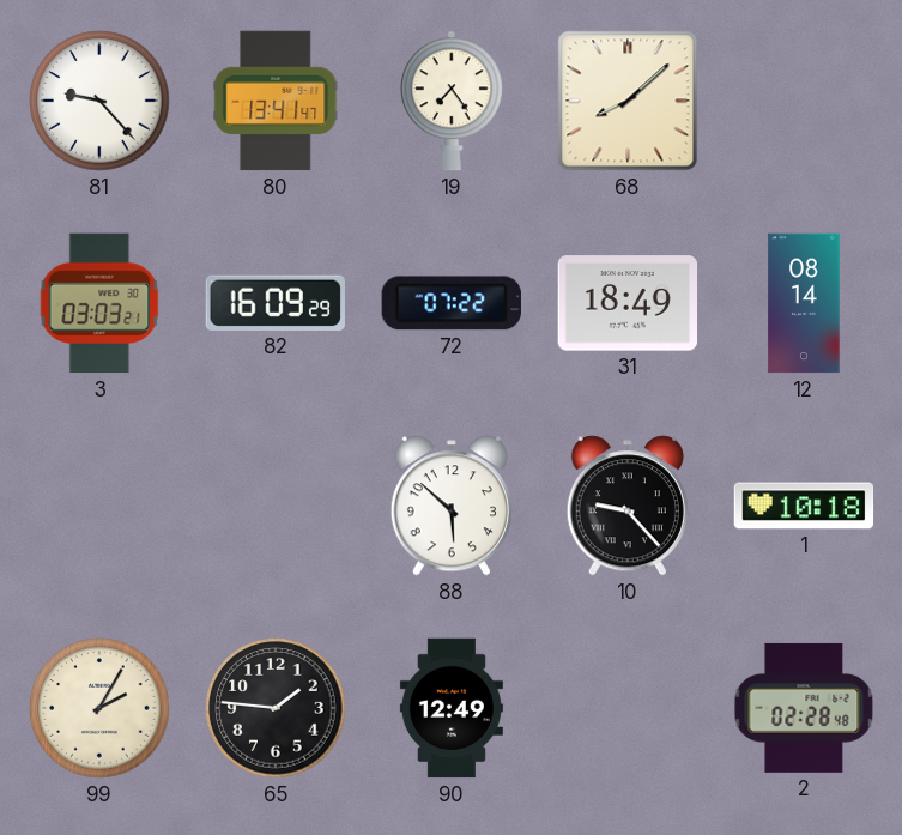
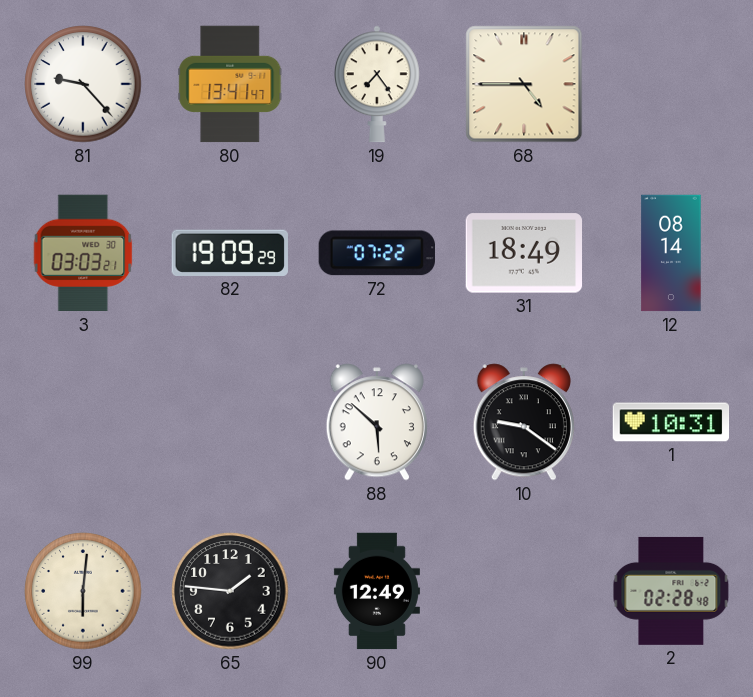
68: 8:08 -> 4:45
82: 16:09 -> 19:09
10: 9:23 -> 9:21
1: 10:18 -> 10:31
99: 2:05 -> 6:01
